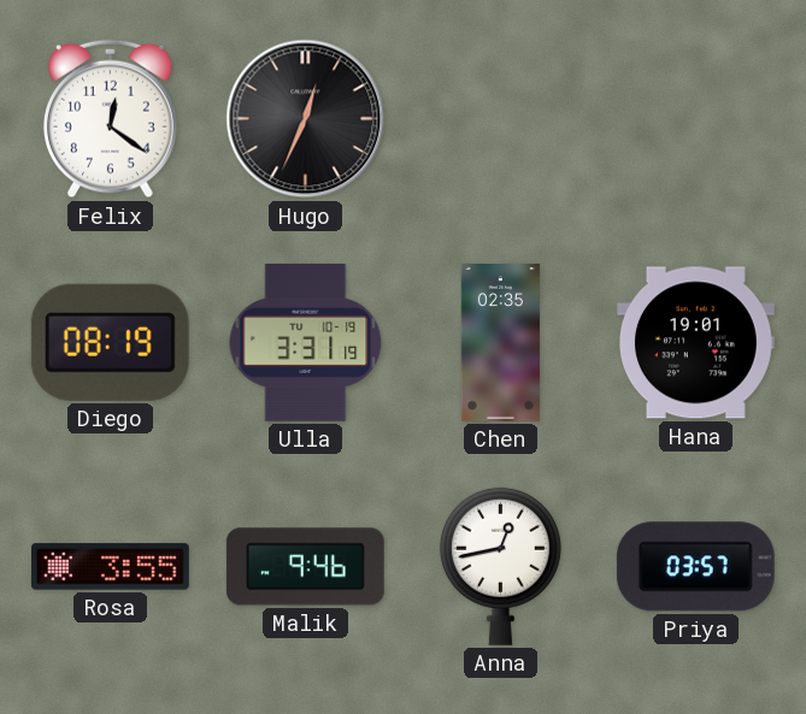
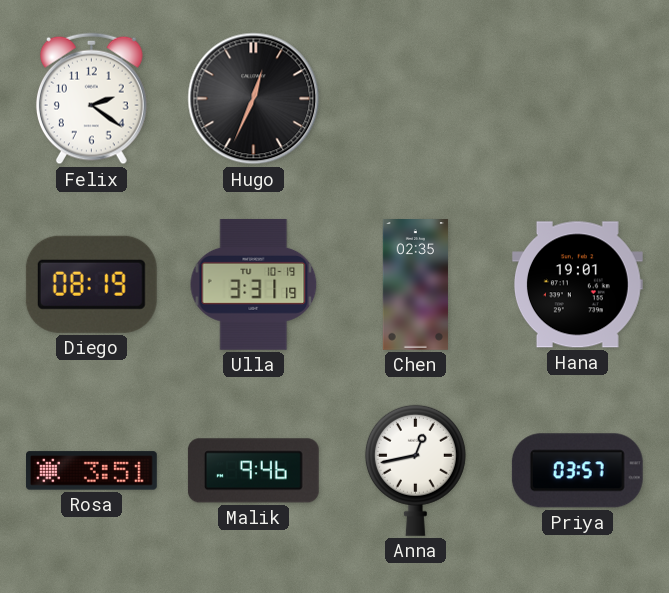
Felix: 12:21 -> 2:21
Rosa: 3:55 -> 3:51
